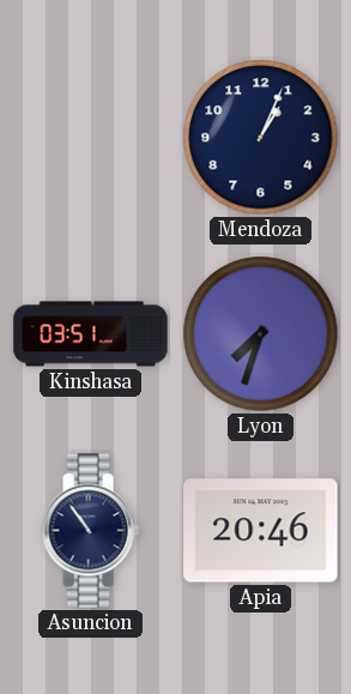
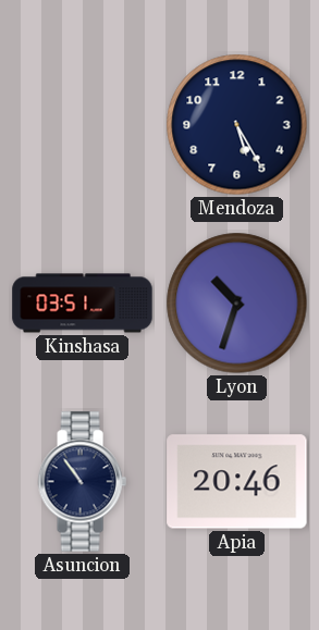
Mendoza: 1:04 -> 5:25
Lyon: 7:33 -> 10:33
